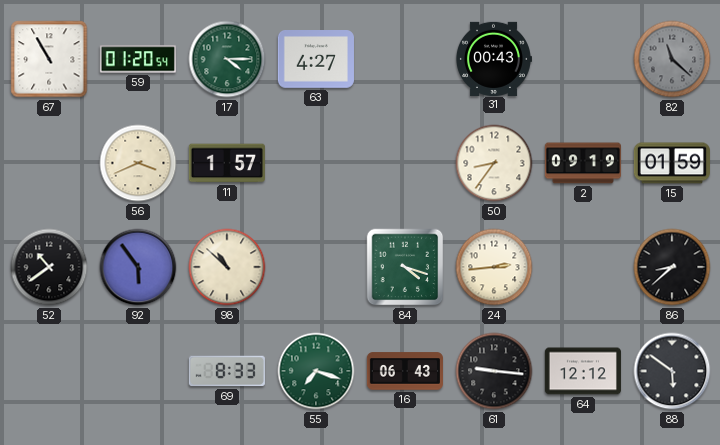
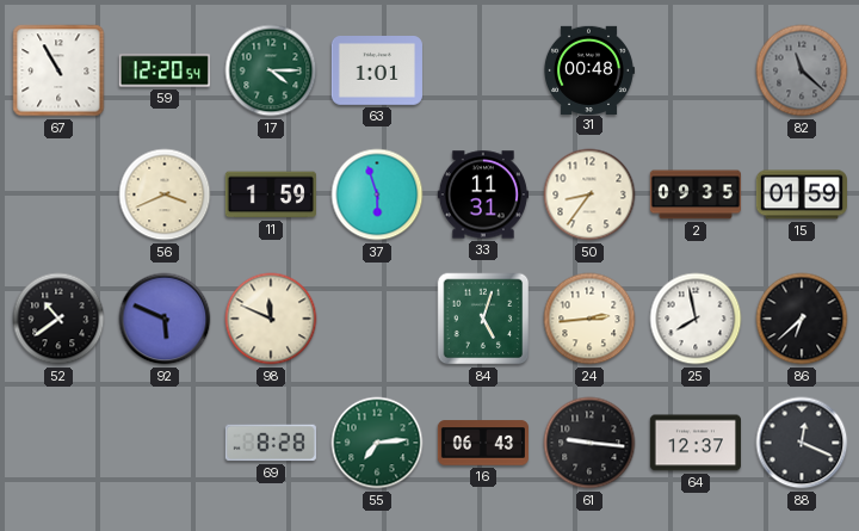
59: 01:20 -> 12:20
63: 4:27 -> 1:01
31: 00:43 -> 00:48
11: 1:57 -> 1:59
37: none -> 5:57
33: none -> 11:31
2: 09:19 -> 09:35
92: 5:54 -> 5:49
98: 10:52 -> 11:49
84: 4:18 -> 5:03
25: none -> 7:58
86: 8:38 -> 6:38
69: 8:33 -> 8:28
55: 7:18 -> 7:14
64: 12:12 -> 12:37
88: 5:51 -> 12:19
